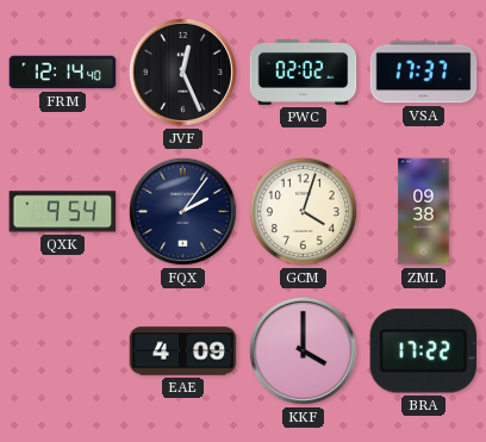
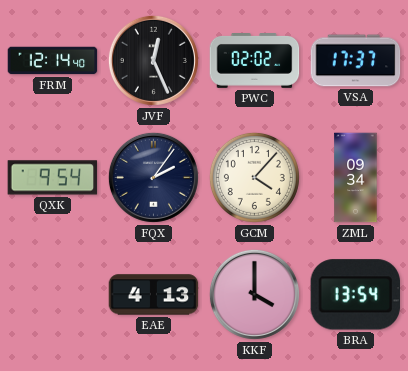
GCM: 4:03 -> 4:07
ZML: 09:38 -> 09:34
EAE: 4:09 -> 4:13
BRA: 17:22 -> 13:54
